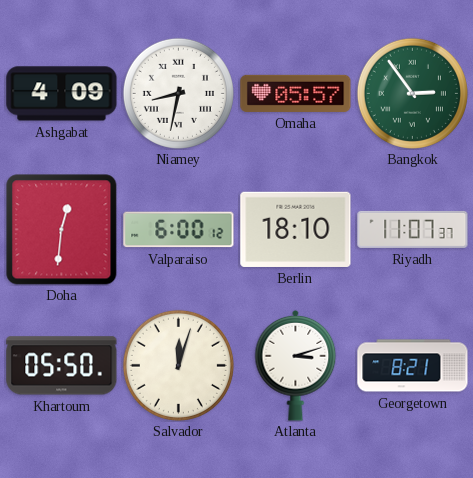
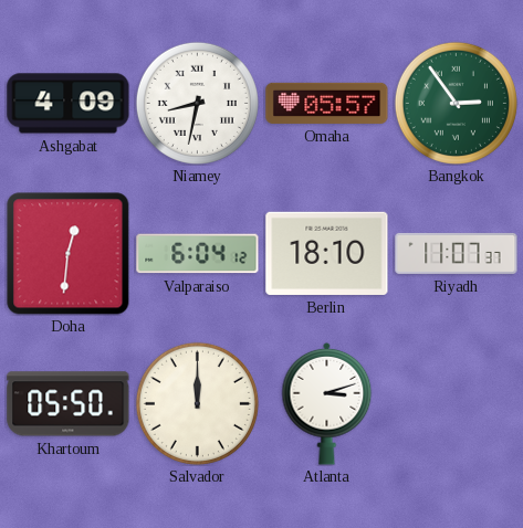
Valparaiso: 6:00 -> 6:04
Salvador: 12:03 -> 12:00
Georgetown: 8:21 -> none
